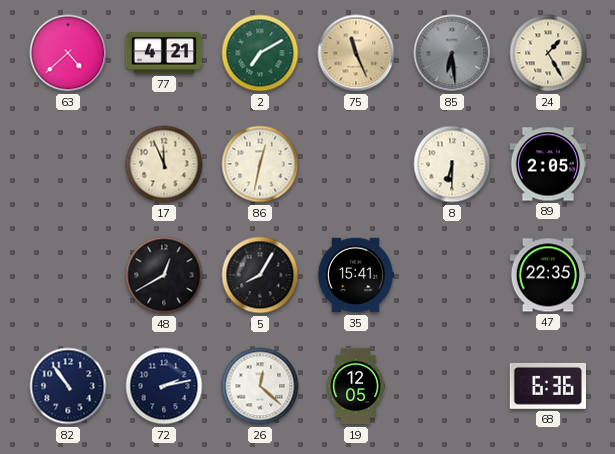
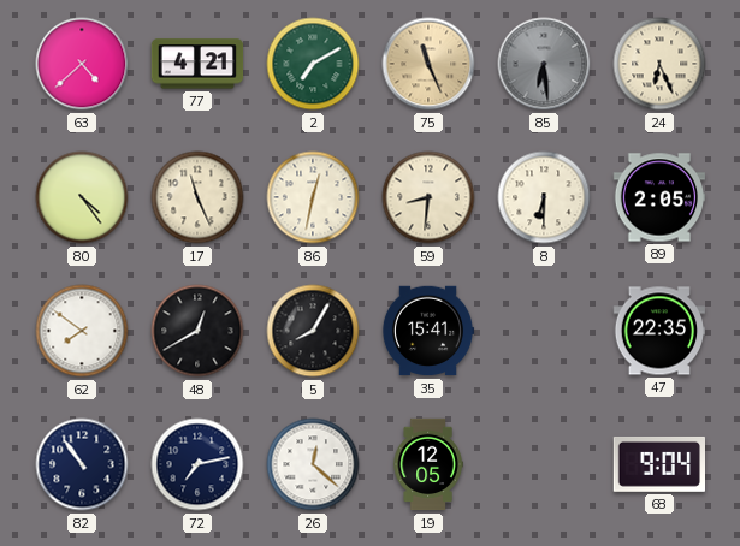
24: 1:25 -> 6:26
80: none -> 4:24
17: 11:56 -> 11:26
59: none -> 8:31
62: none -> 7:51
72: 2:13 -> 7:13
68: 6:36 -> 9:04
